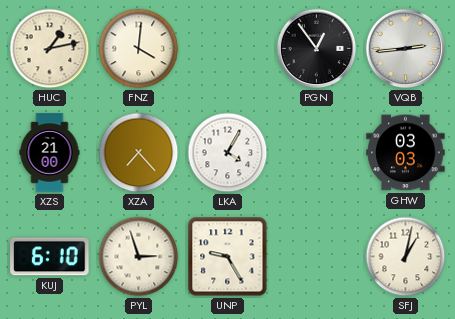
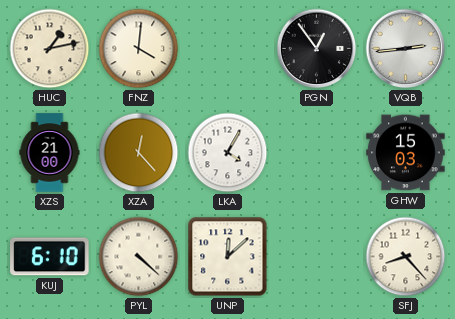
XZA: 7:23 -> 12:23
GHW: 03:03 -> 15:03
PYL: 2:57 -> 4:22
UNP: 9:25 -> 12:08
SFJ: 1:02 -> 8:23
